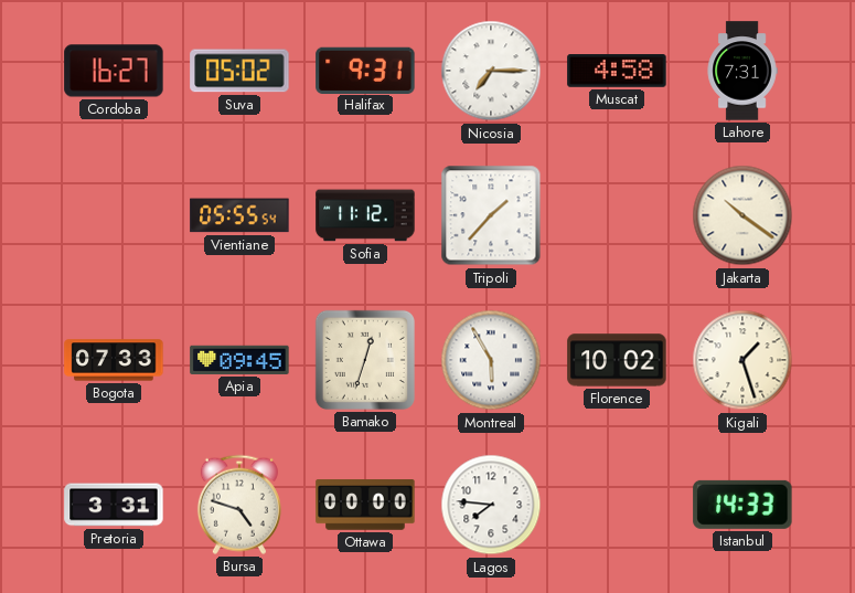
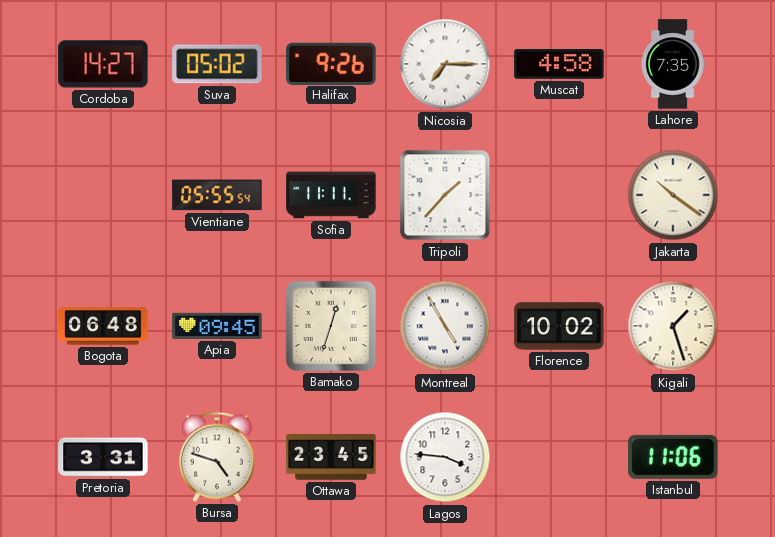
Cordoba: 16:27 -> 14:27
Halifax: 9:31 -> 9:26
Lahore: 7:31 -> 7:35
Sofia: 11:12 -> 11:11
Bogota: 07:33 -> 06:48
Montreal: 5:55 -> 4:55
Ottawa: 00:00 -> 23:45
Lagos: 7:46 -> 3:46
Istanbul: 14:33 -> 11:06
